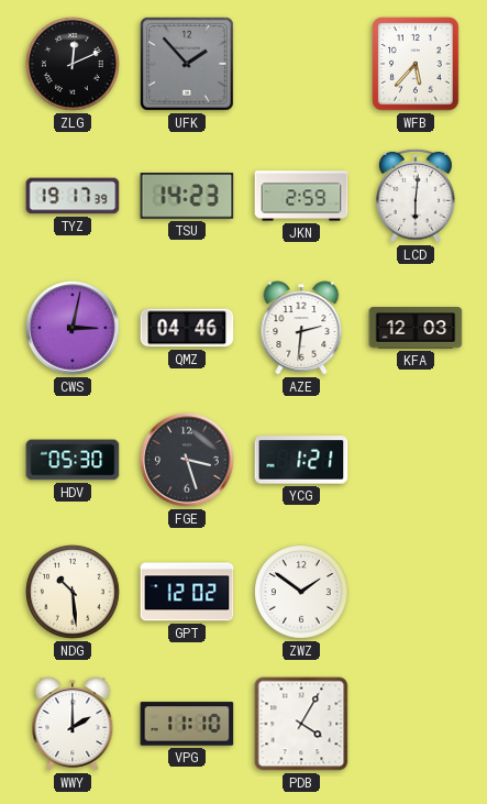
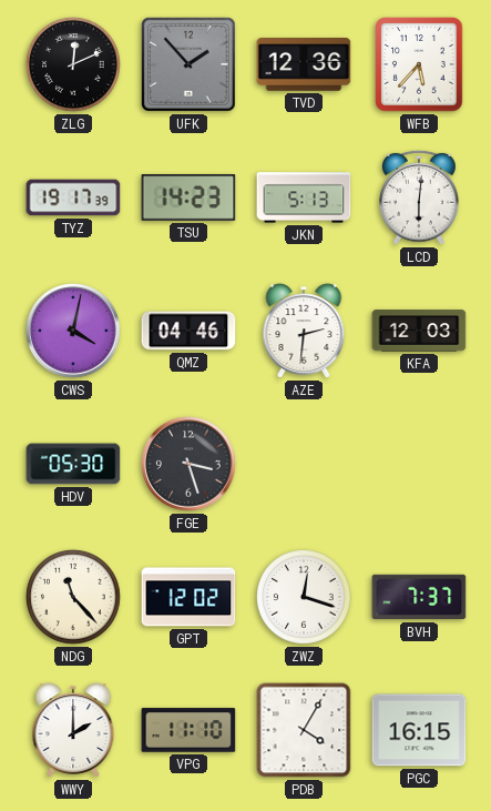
TVD: none -> 12:36
JKN: 2:59 -> 5:13
CWS: 3:02 -> 4:02
YCG: 1:21 -> none
NDG: 10:29 -> 11:23
ZWZ: 1:51 -> 12:18
BVH: none -> 7:37
PGC: none -> 16:15
